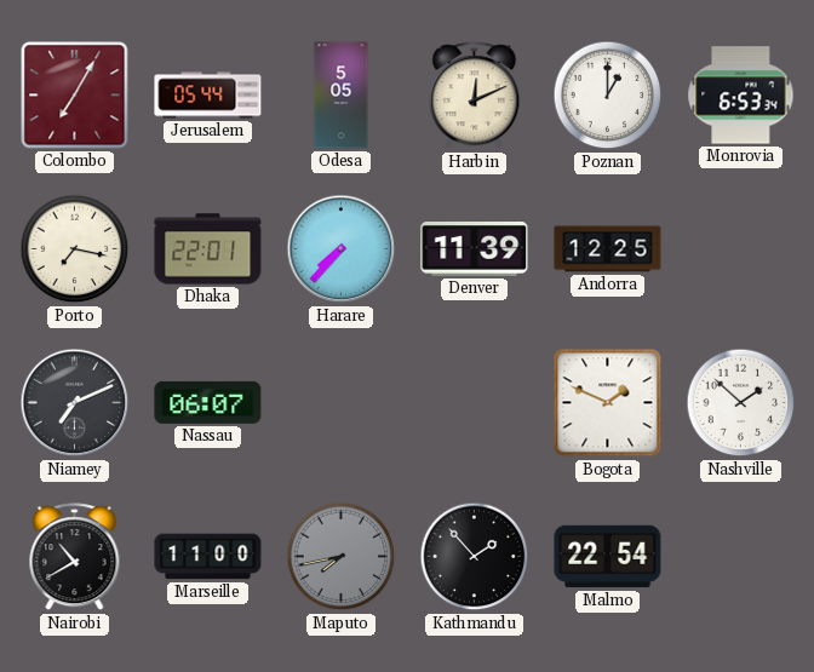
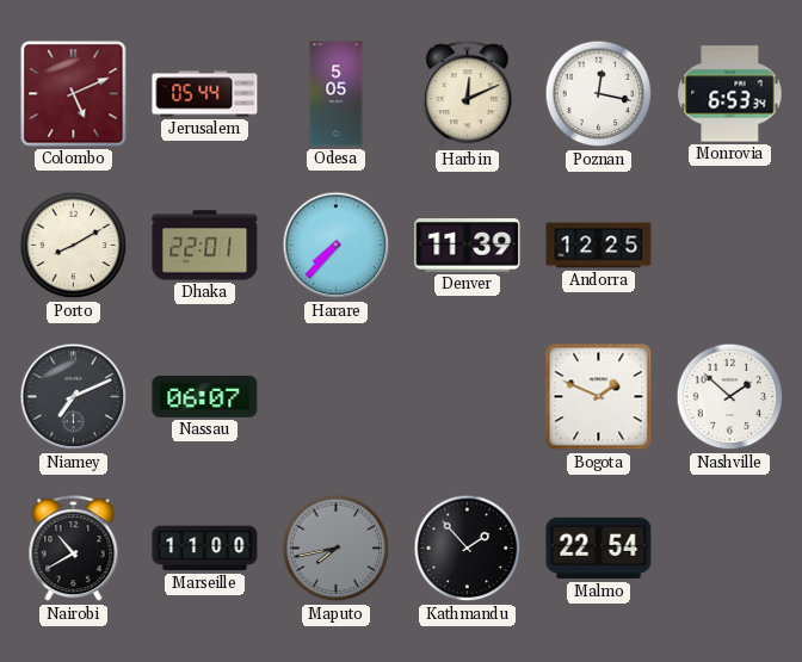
Colombo: 7:05 -> 5:11
Poznan: 1:00 -> 12:17
Porto: 7:17 -> 8:10
